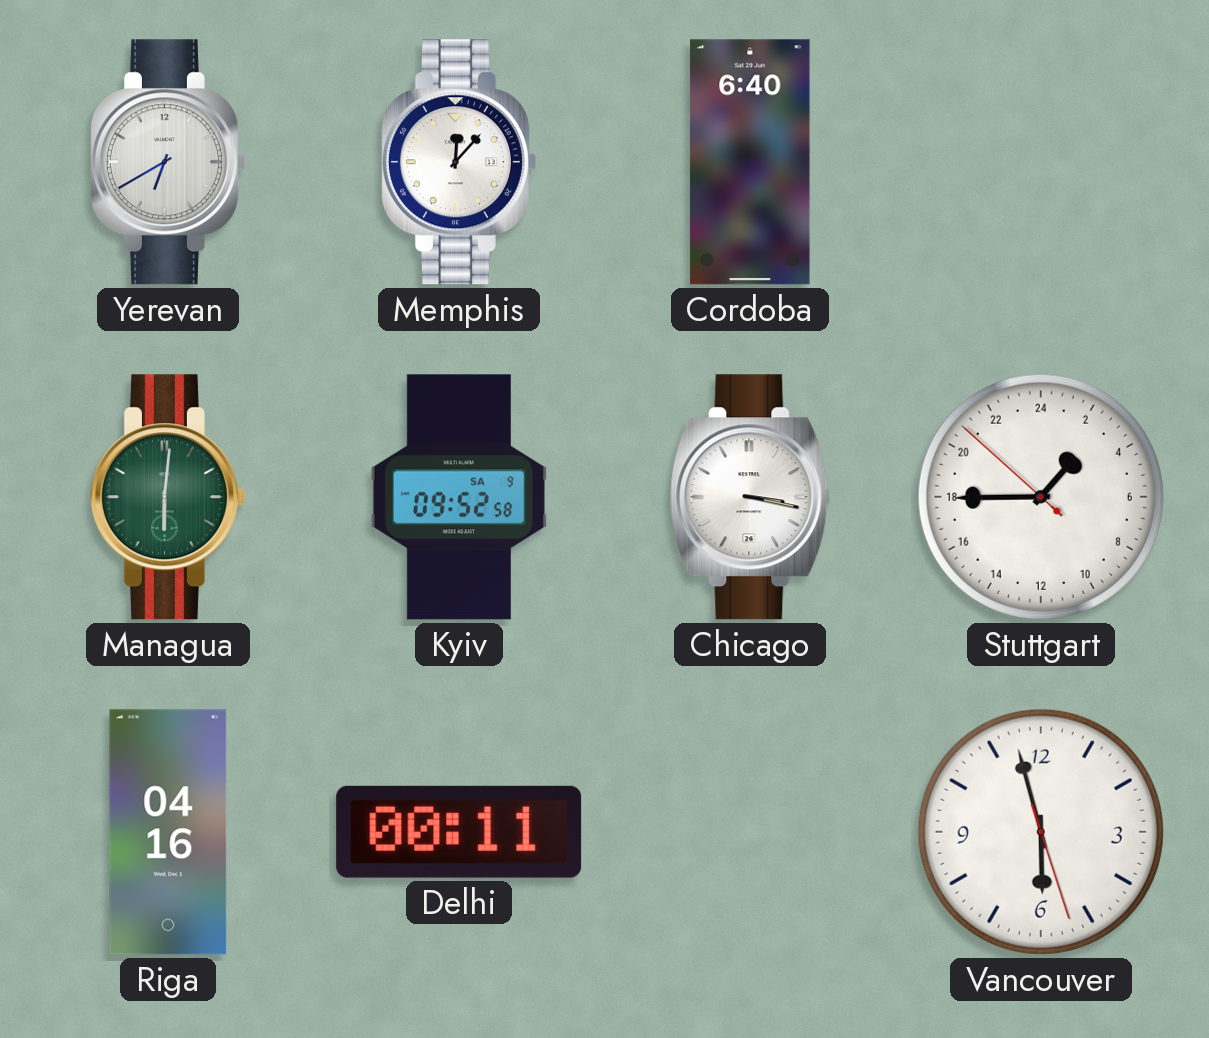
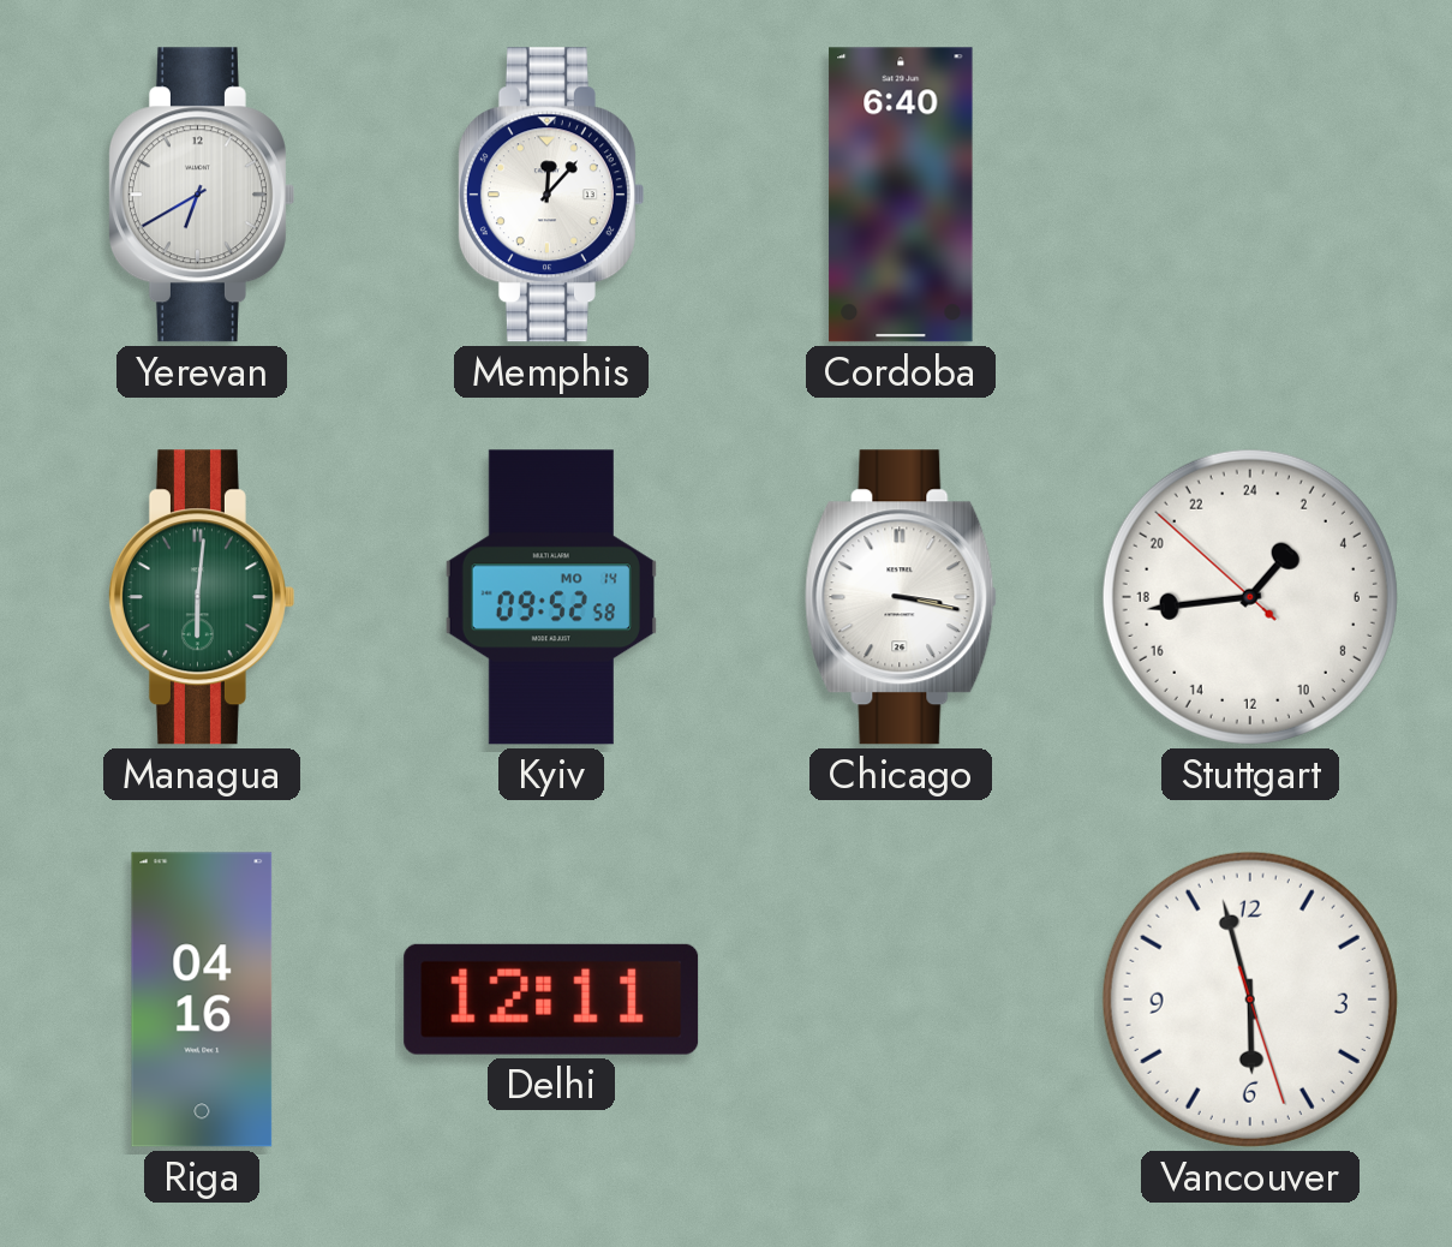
Kyiv date: SA 9 -> MO 14
Stuttgart: 2:44 -> 2:43
Delhi: 00:11 -> 12:11
